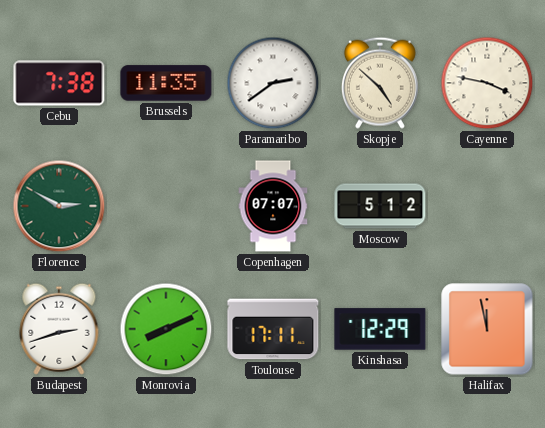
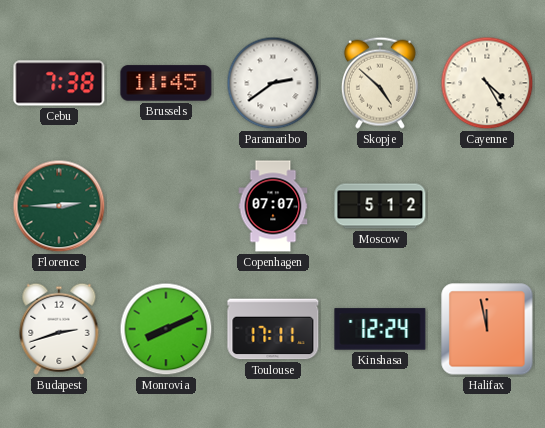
Brussels: 11:35 -> 11:45
Cayenne: 3:47 -> 4:25
Florence: 2:50 -> 2:45
Kinshasa: 12:29 -> 12:24
